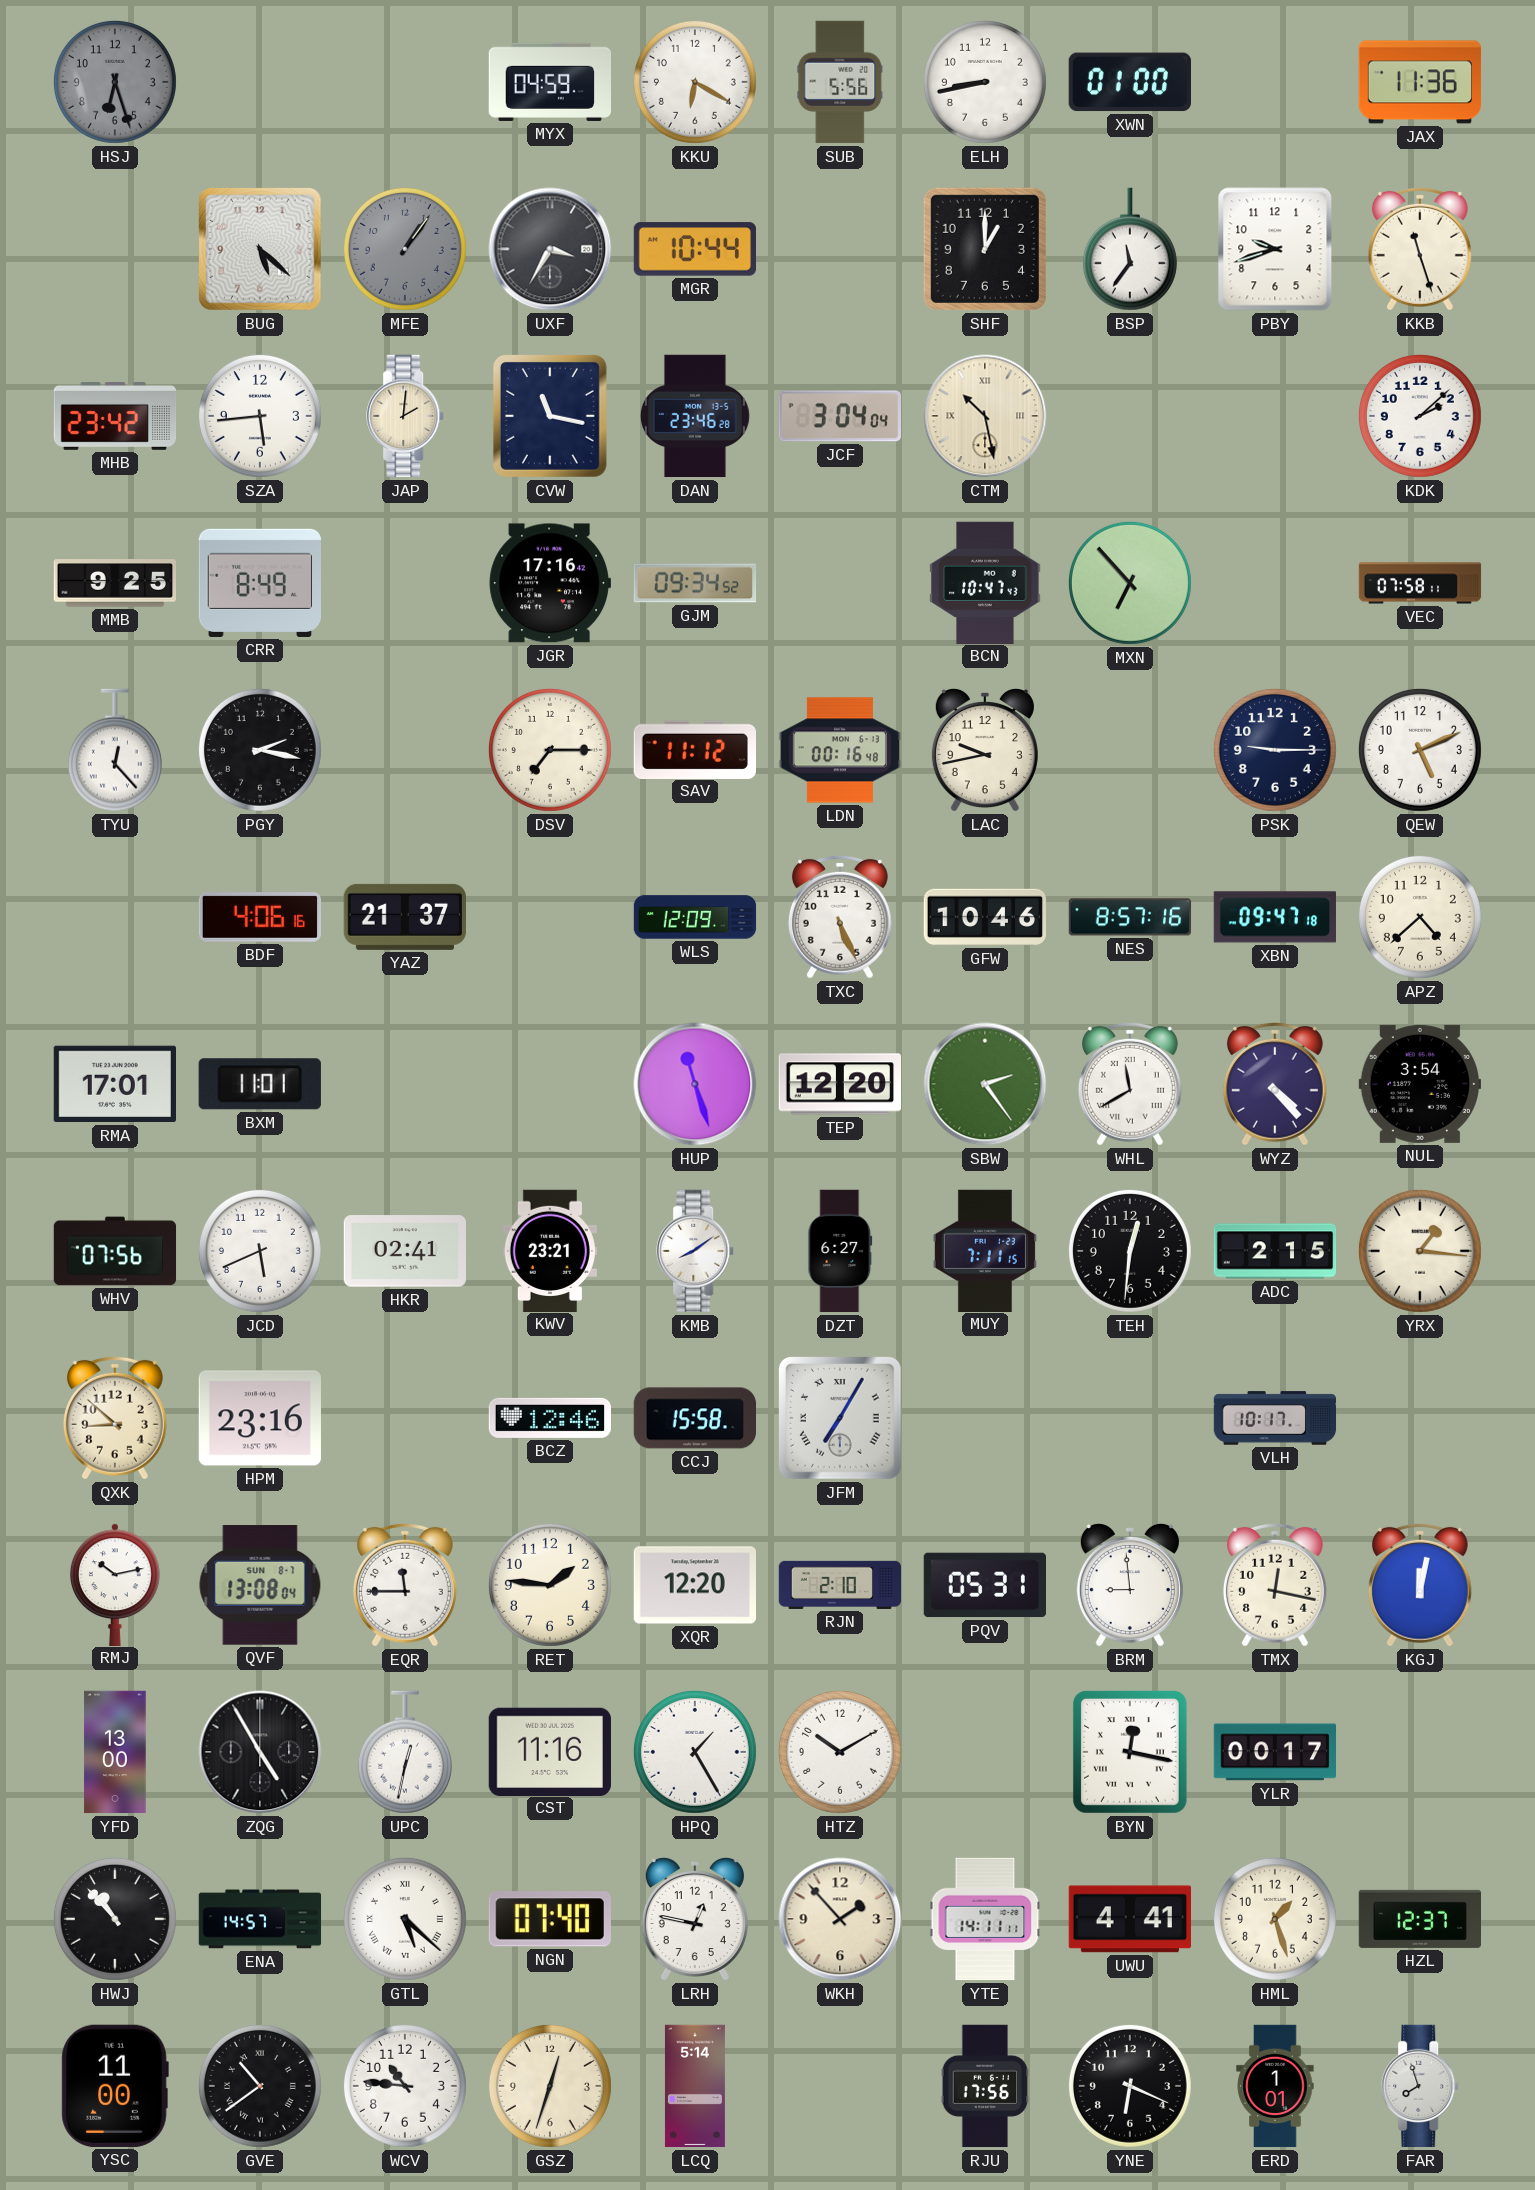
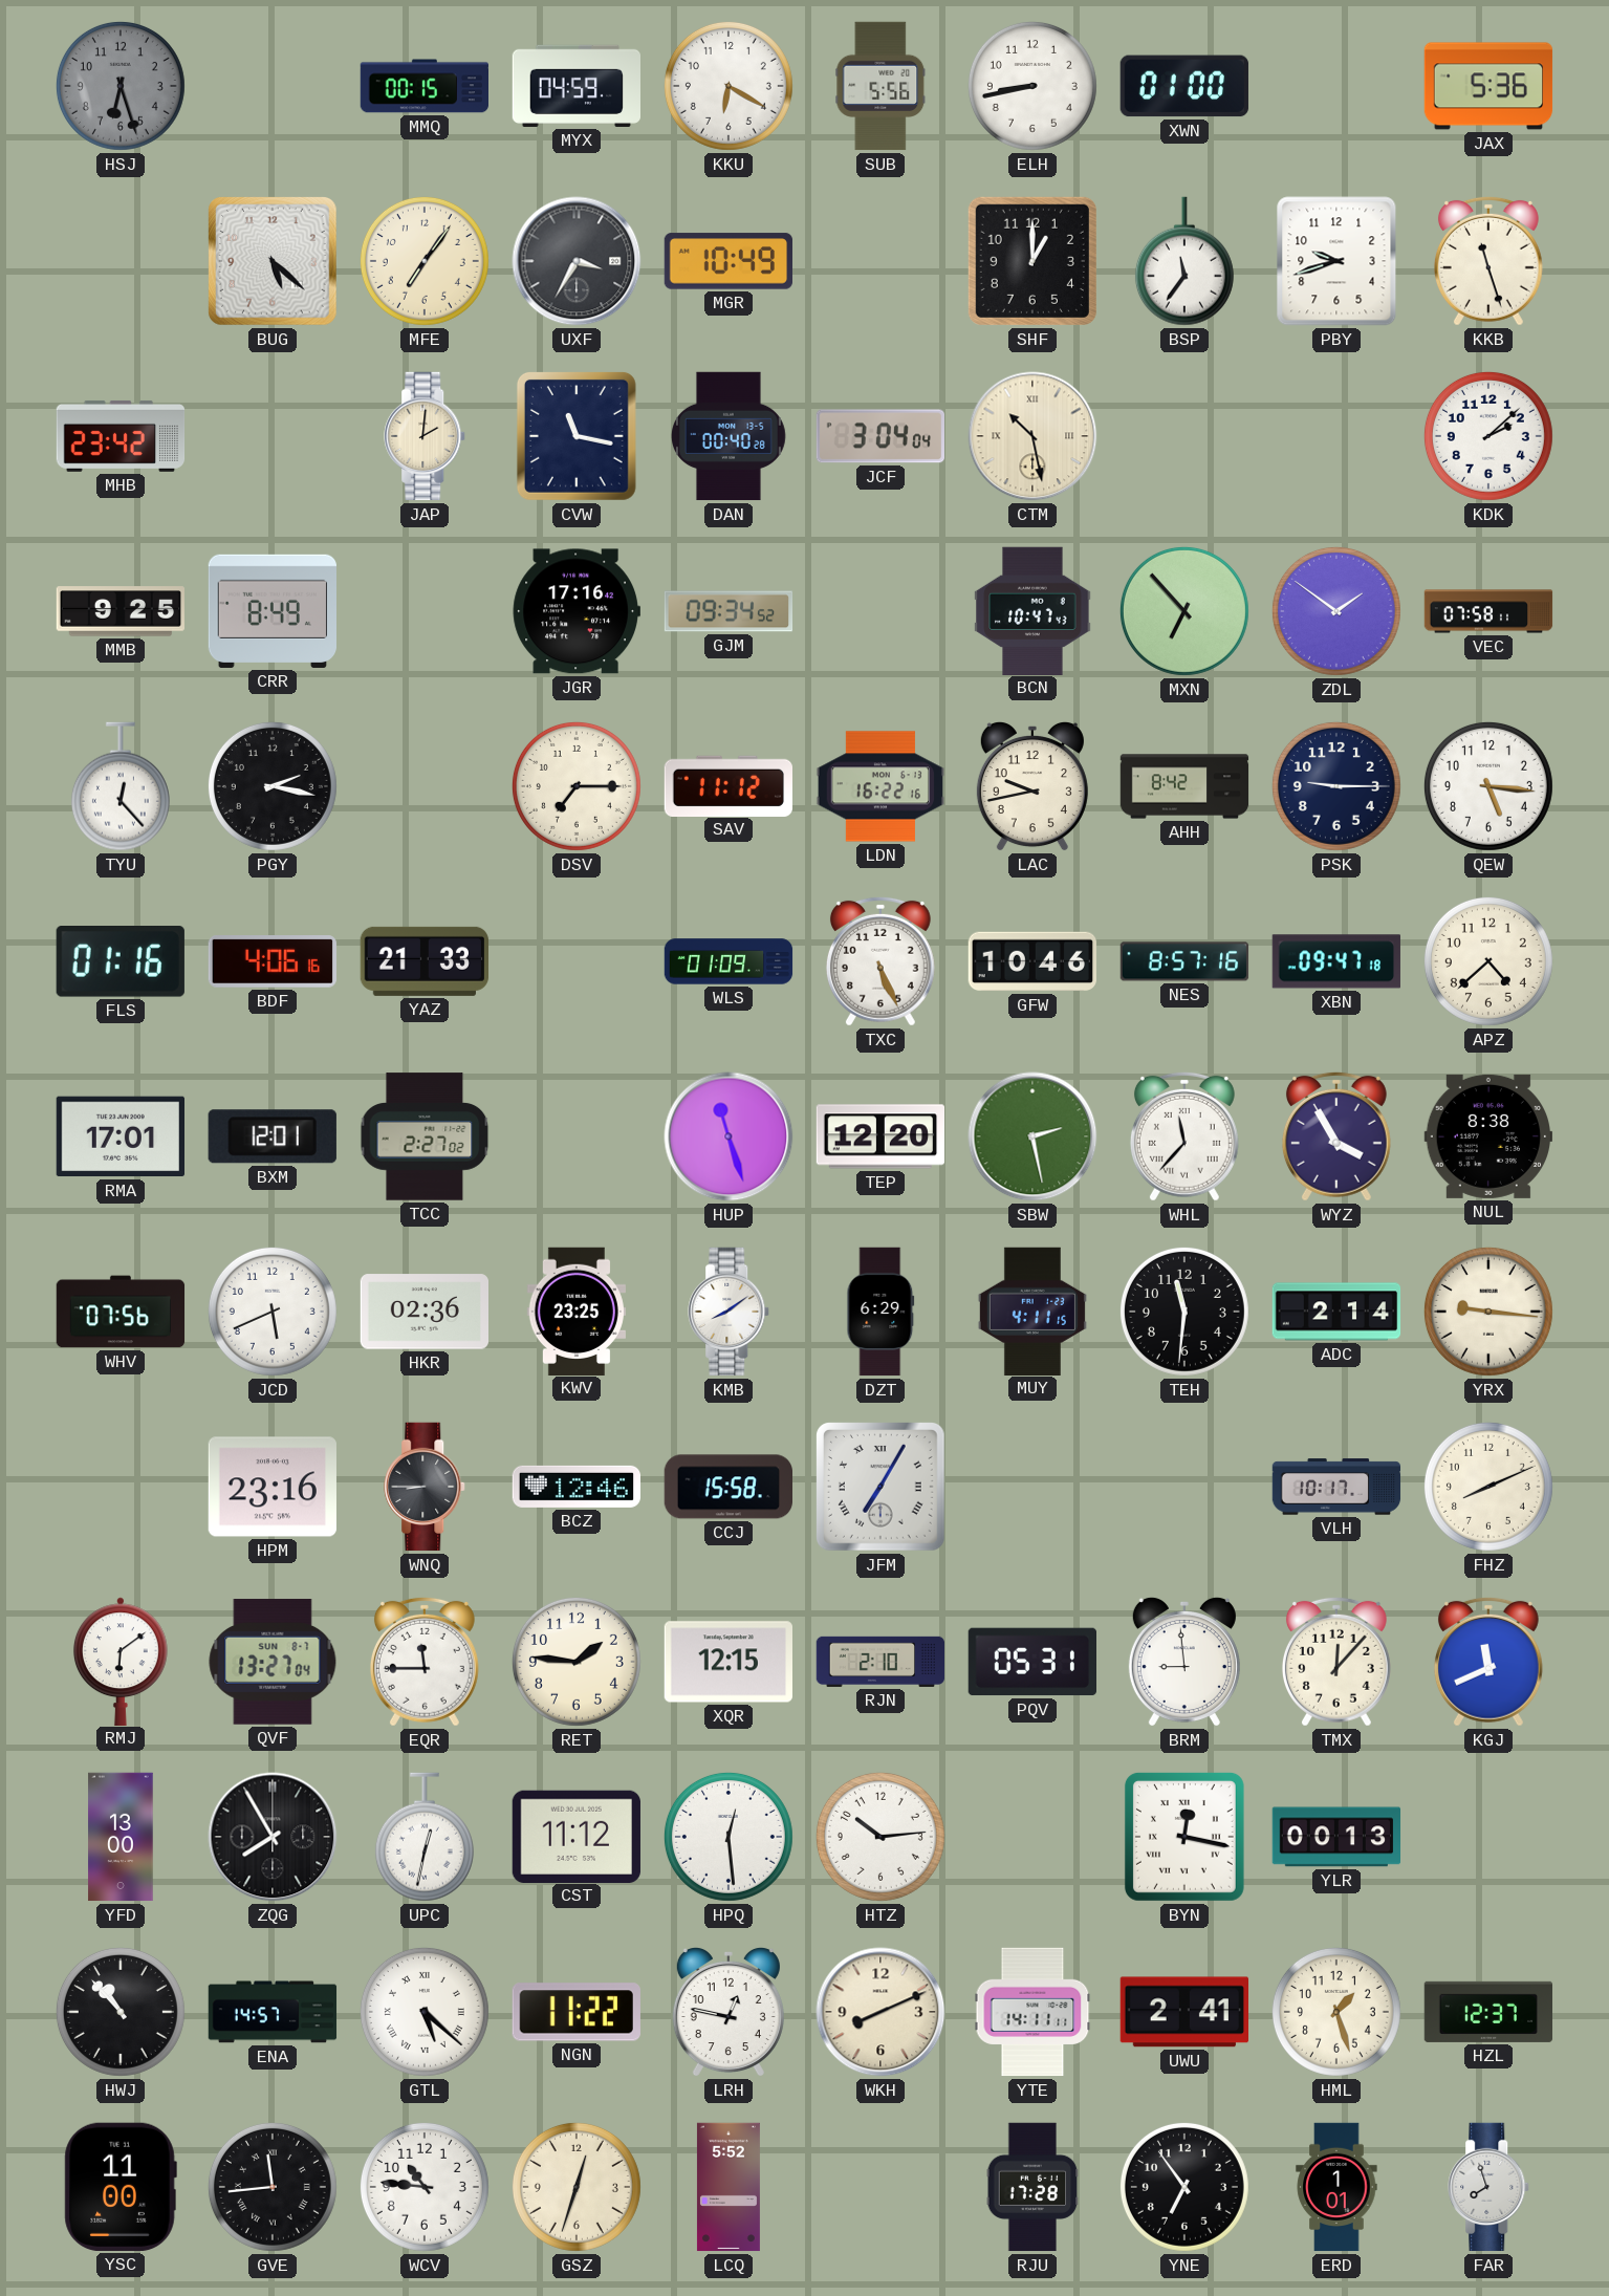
MMQ: none -> 00:15
JAX: 11:36 -> 5:36
MFE: 1:06 -> 7:06
MFE dial: grey -> cream
MGR: 10:44 -> 10:49
SZA: 5:44 -> none
DAN: 23:46 -> 00:40
ZDL: none -> 1:51
LDN: 00:16 -> 16:22
AHH: none -> 8:42
QEW: 5:11 -> 5:16
FLS: none -> 01:16
YAZ: 21:37 -> 21:33
WLS: 12:09 -> 01:09
BXM: 11:01 -> 12:01
TCC: none -> 2:27
SBW: 2:24 -> 2:28
WHL: 11:40 -> 11:37
WYZ: 4:23 -> 3:55
NUL: 3:54 -> 8:38
HKR: 02:41 -> 02:36
KWV: 23:21 -> 23:25
DZT: 6:27 -> 6:29
MUY: 7:11 -> 4:11
TEH: 12:31 -> 11:31
ADC: 2:15 -> 2:14
YRX: 1:16 -> 9:16
QXK: 8:52 -> none
WNQ: none -> 8:45
FHZ: none -> 8:11
RMJ: 10:13 -> 6:09
QVF: 13:08 -> 13:27
XQR: 12:20 -> 12:15
TMX: 12:17 -> 12:07
KGJ: 12:02 -> 11:41
ZQG: 4:55 -> 7:55
CST: 11:16 -> 11:12
HPQ: 1:25 -> 12:29
HTZ: 10:10 -> 10:14
YLR: 00:17 -> 00:13
NGN: 07:40 -> 11:22
WKH: 1:53 -> 8:11
UWU: 4:41 -> 2:41
GVE: 10:39 -> 11:44
LCQ: 5:14 -> 5:52
RJU: 17:56 -> 17:28
YNE: 6:19 -> 6:54
